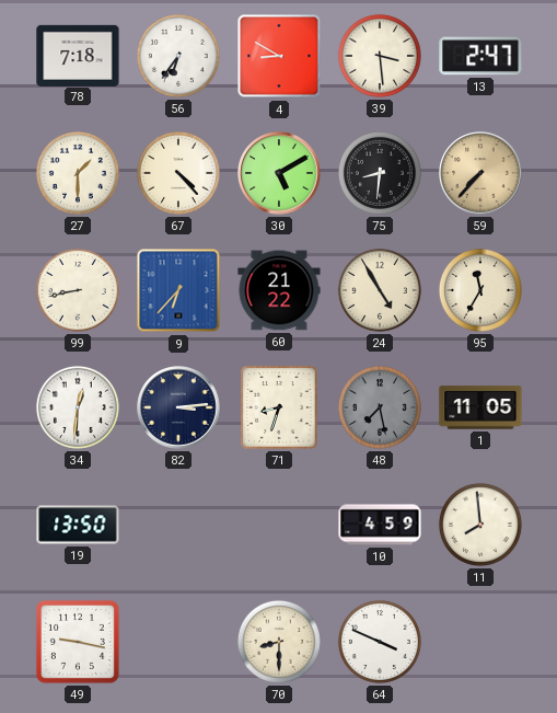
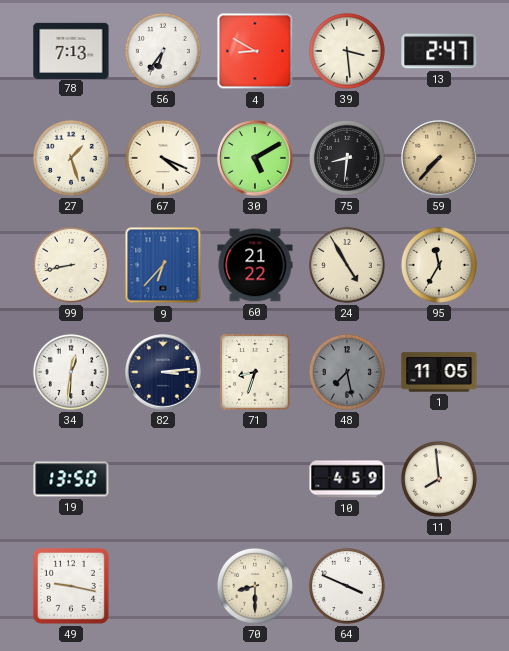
78: 7:18 -> 7:13
27: 1:30 -> 1:27
67: 4:23 -> 4:19
